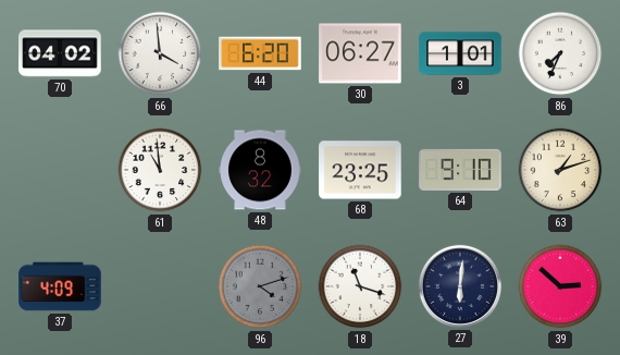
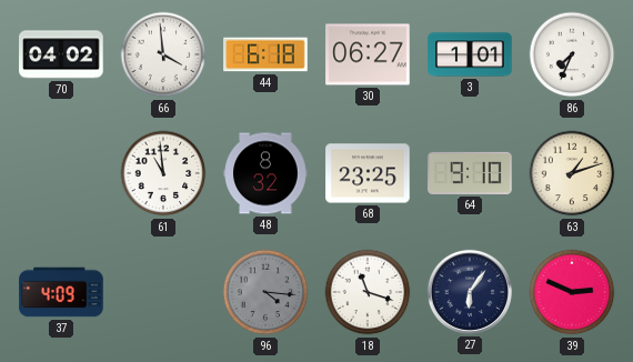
44: 6:20 -> 6:18
96: 4:12 -> 4:16
27: 6:01 -> 6:06
39: 2:52 -> 2:49
